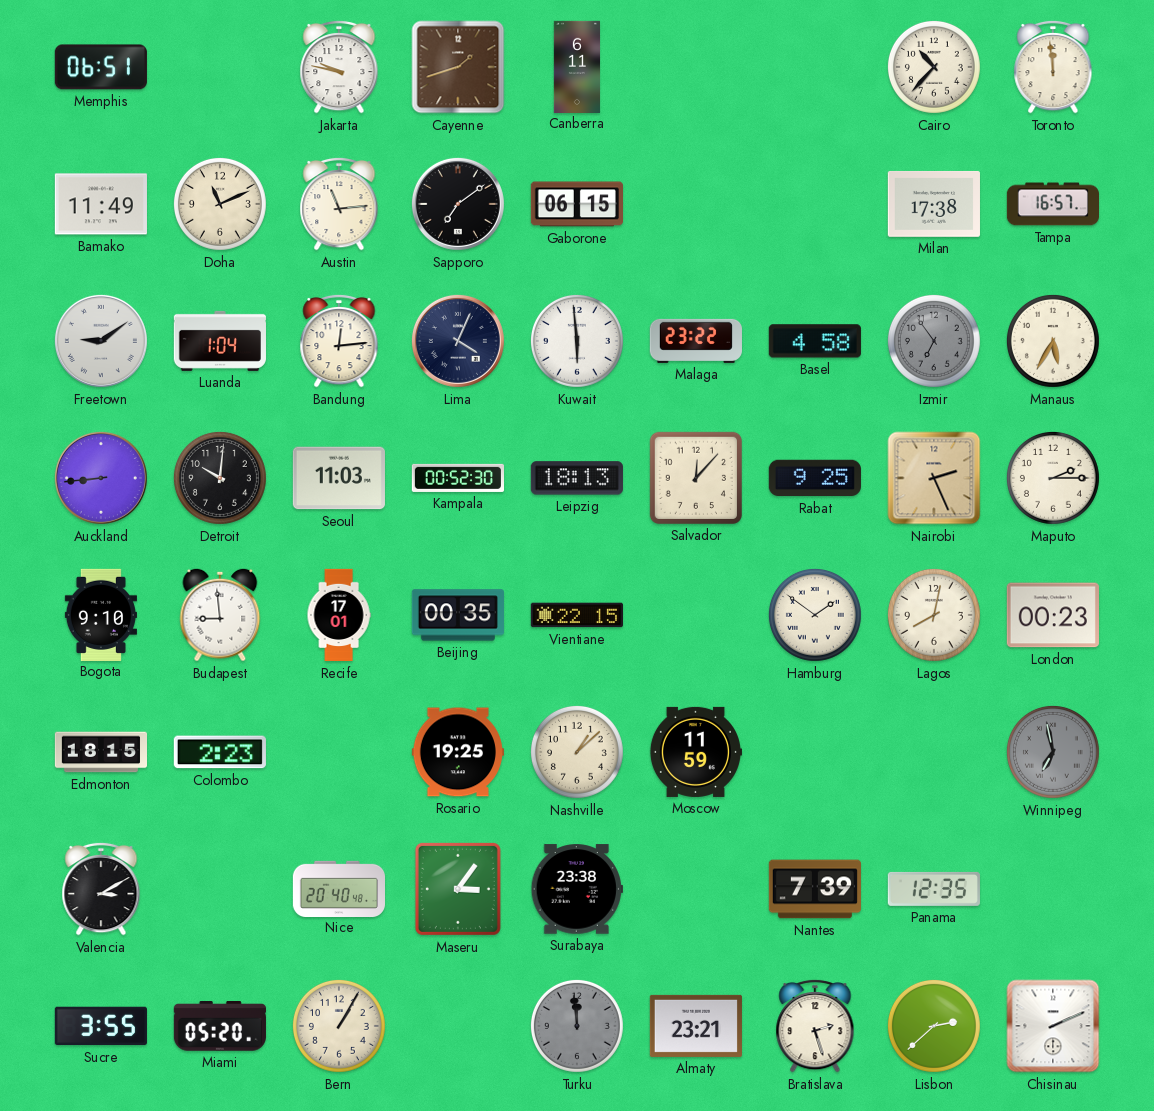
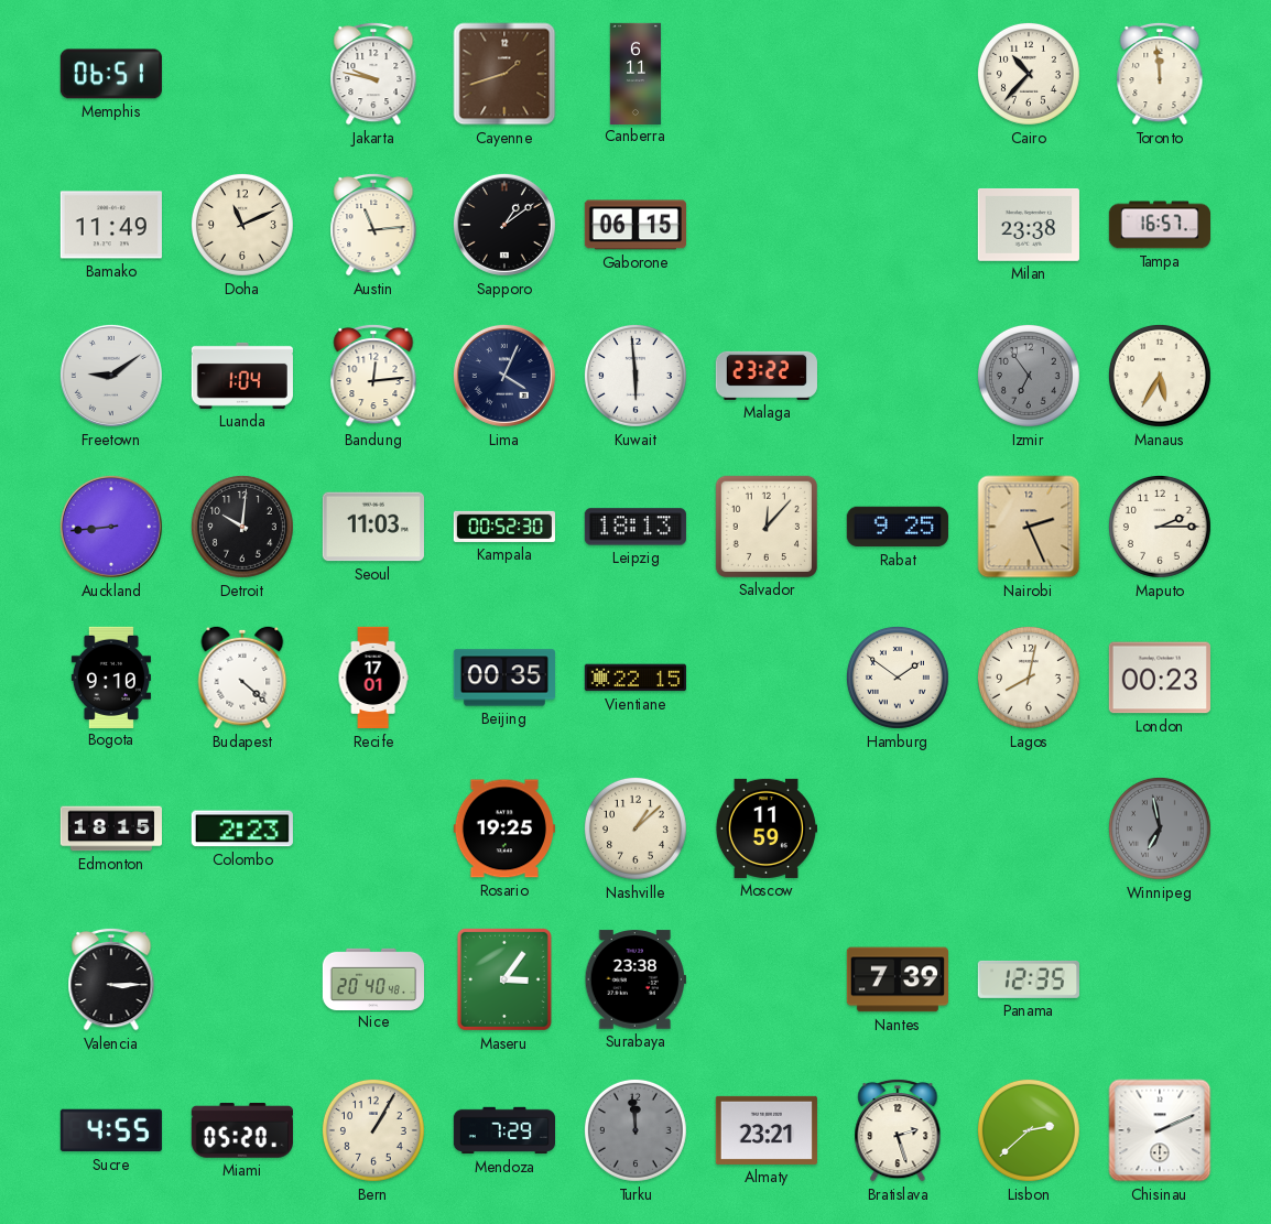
Sapporo: 7:09 -> 1:09
Milan: 17:38 -> 23:38
Basel: 4:58 -> none
Budapest: 8:59 -> 4:22
Valencia: 3:10 -> 3:15
Sucre: 3:55 -> 4:55
Mendoza: none -> 7:29
